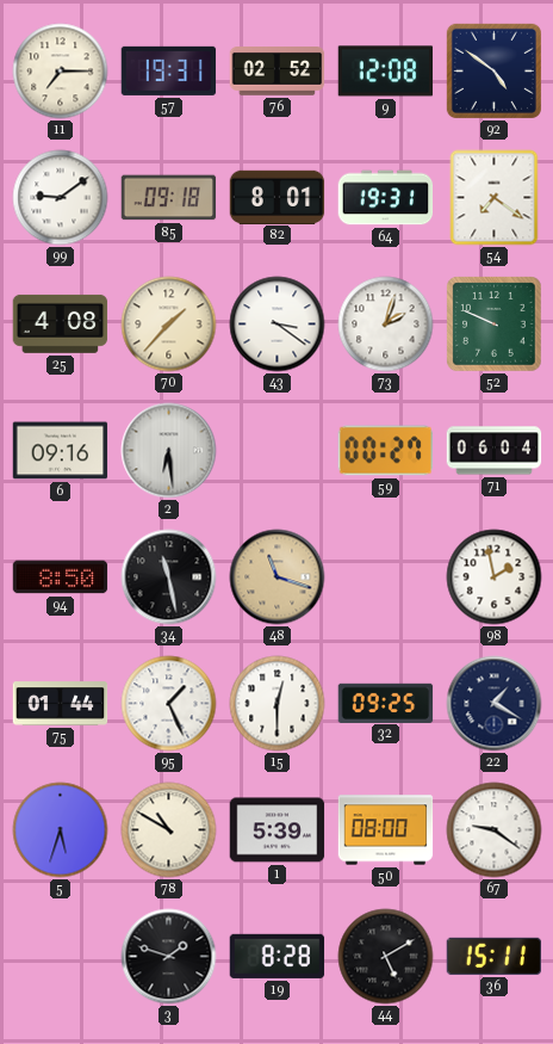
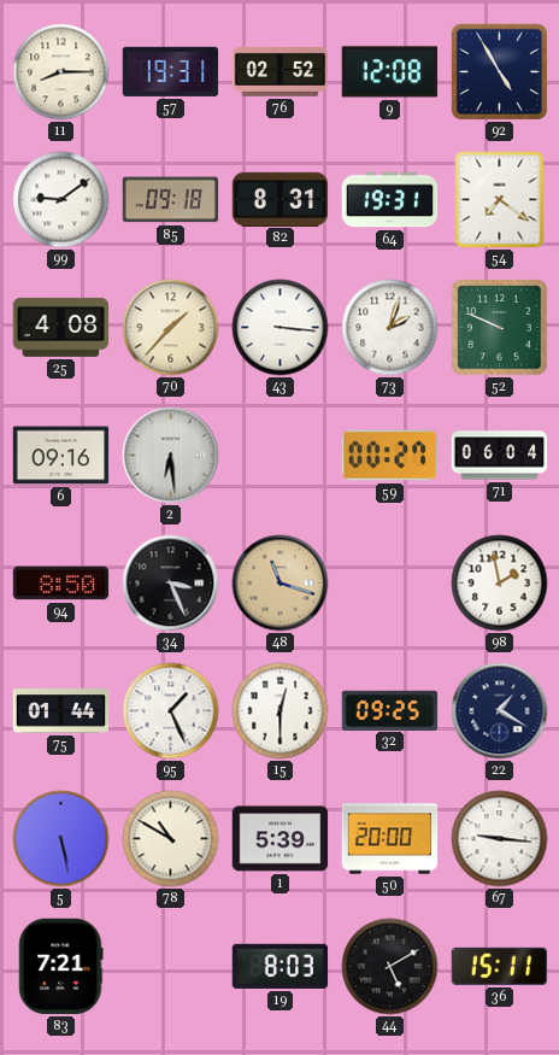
11: 7:15 -> 8:15
92: 4:51 -> 4:55
82: 8:01 -> 8:31
43: 3:21 -> 3:16
34: 11:28 -> 3:26
5: 5:33 -> 5:28
50: 08:00 -> 20:00
67: 9:21 -> 9:16
83: none -> 7:21
3: 1:48 -> none
19: 8:28 -> 8:03
